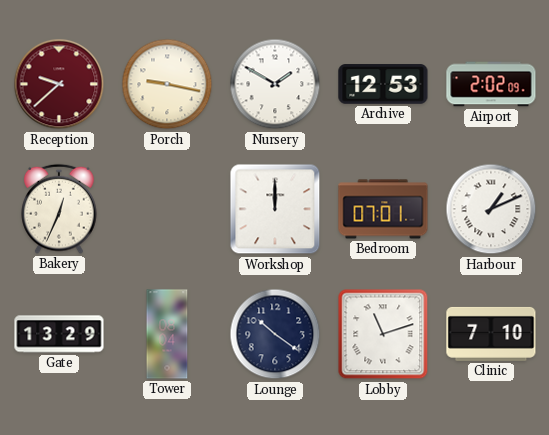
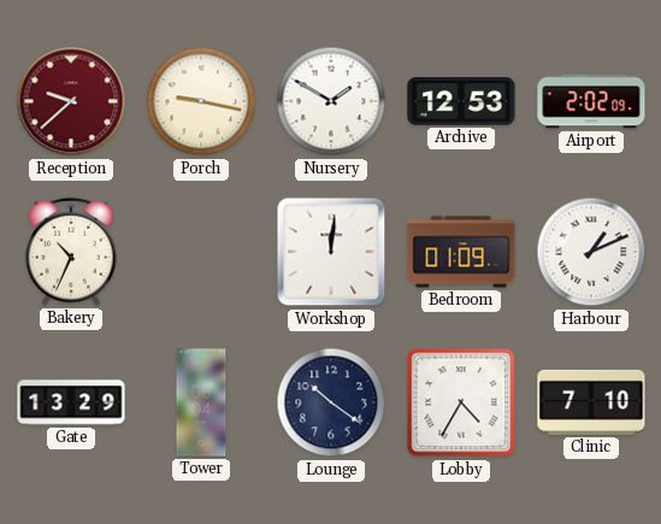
Bakery: 12:34 -> 10:34
Workshop: 12:00 -> 12:01
Bedroom: 07:01 -> 01:09
Lobby: 11:12 -> 4:35
